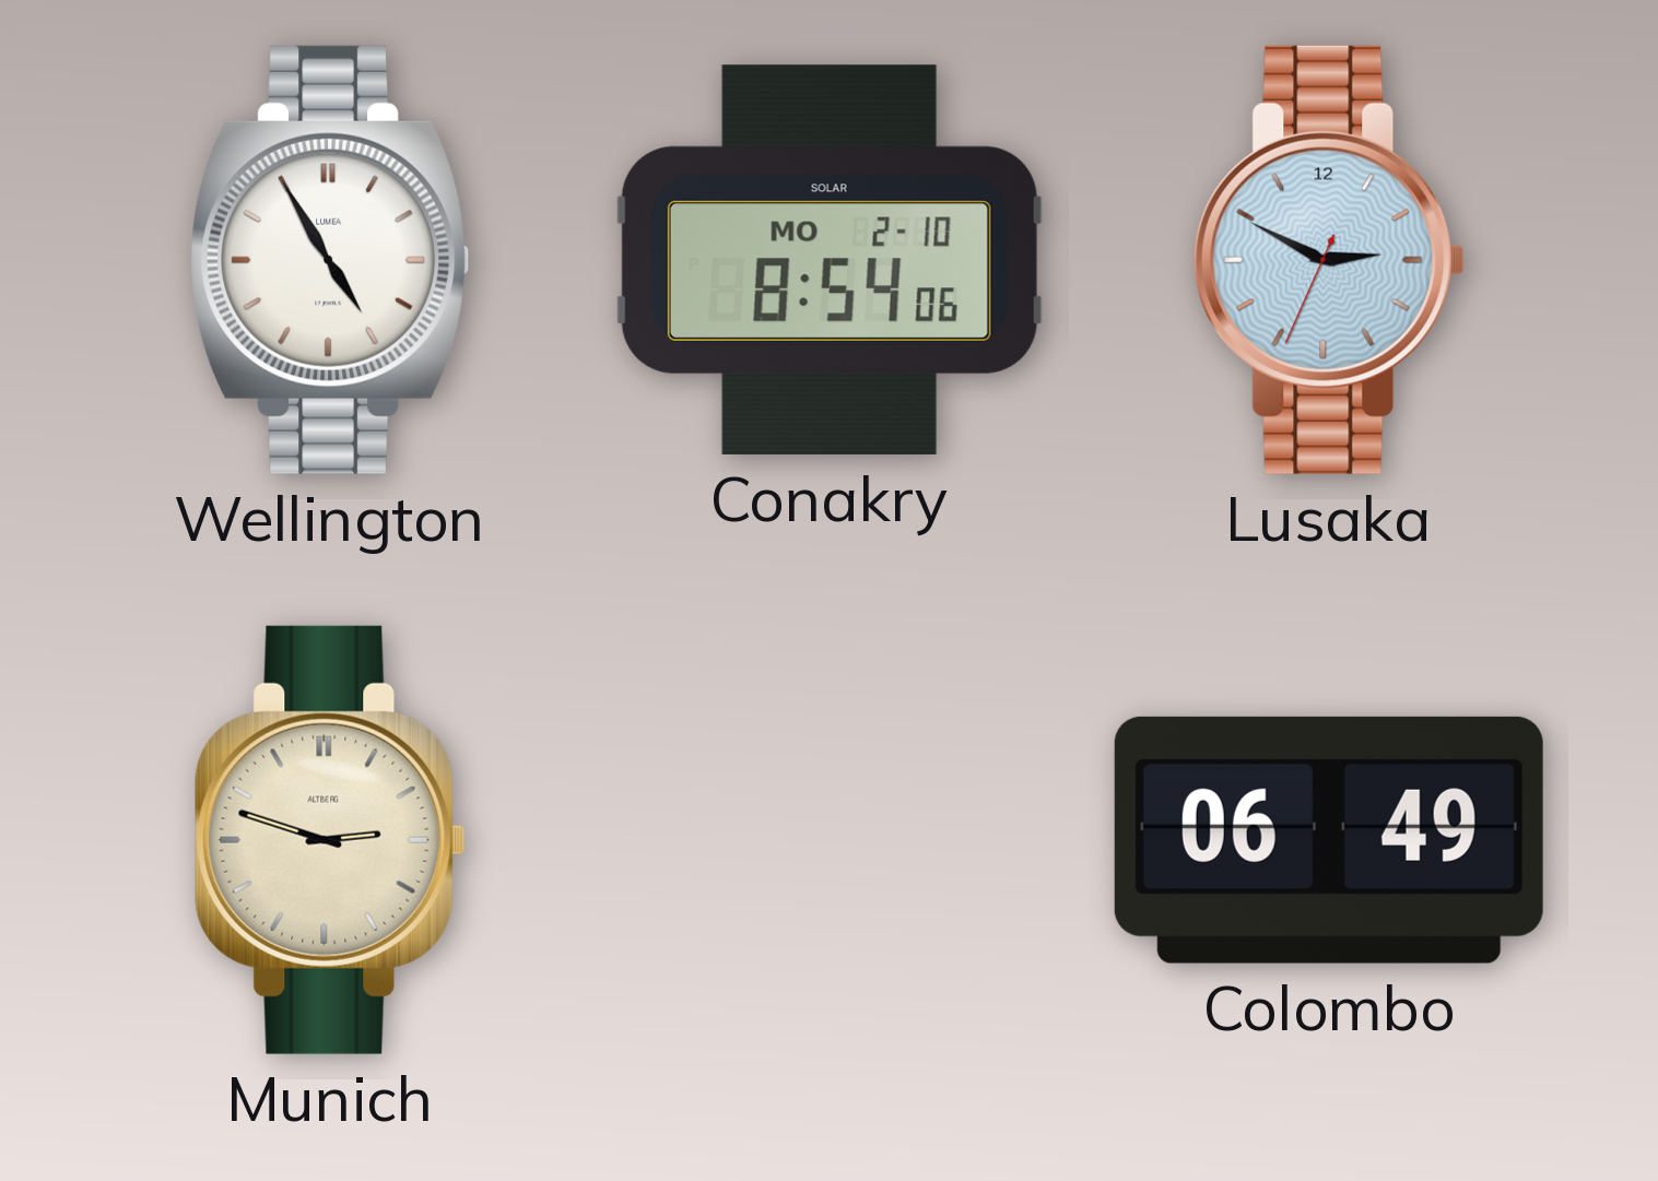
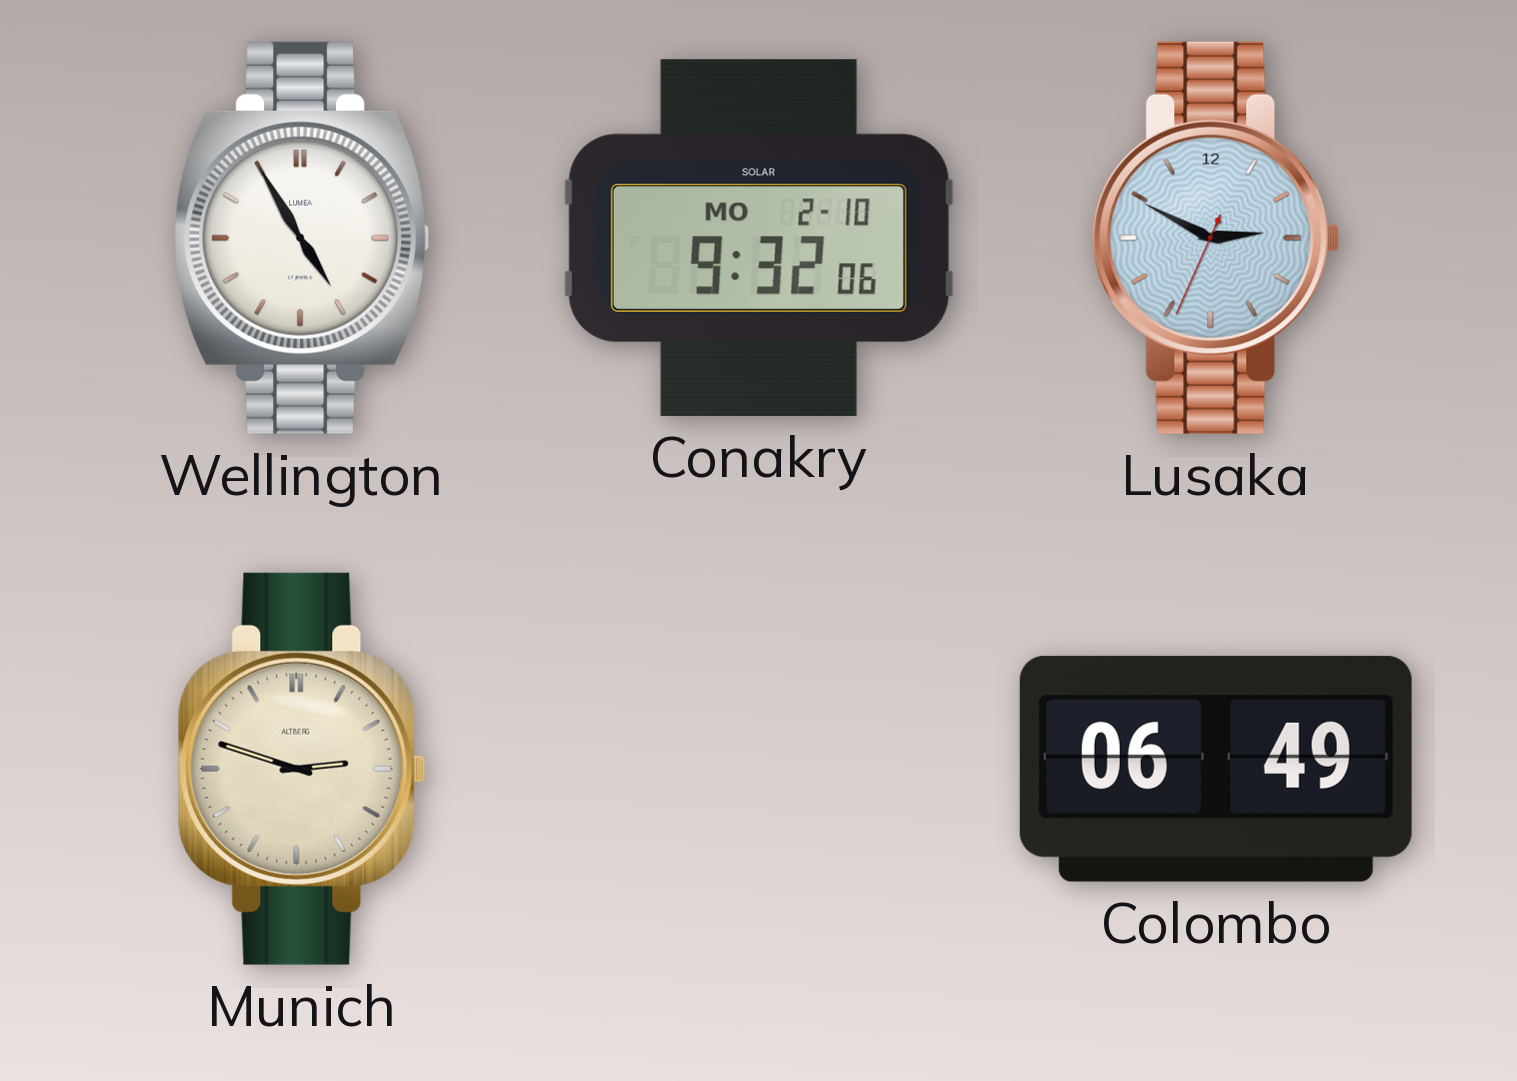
Conakry: 8:54 -> 9:32
